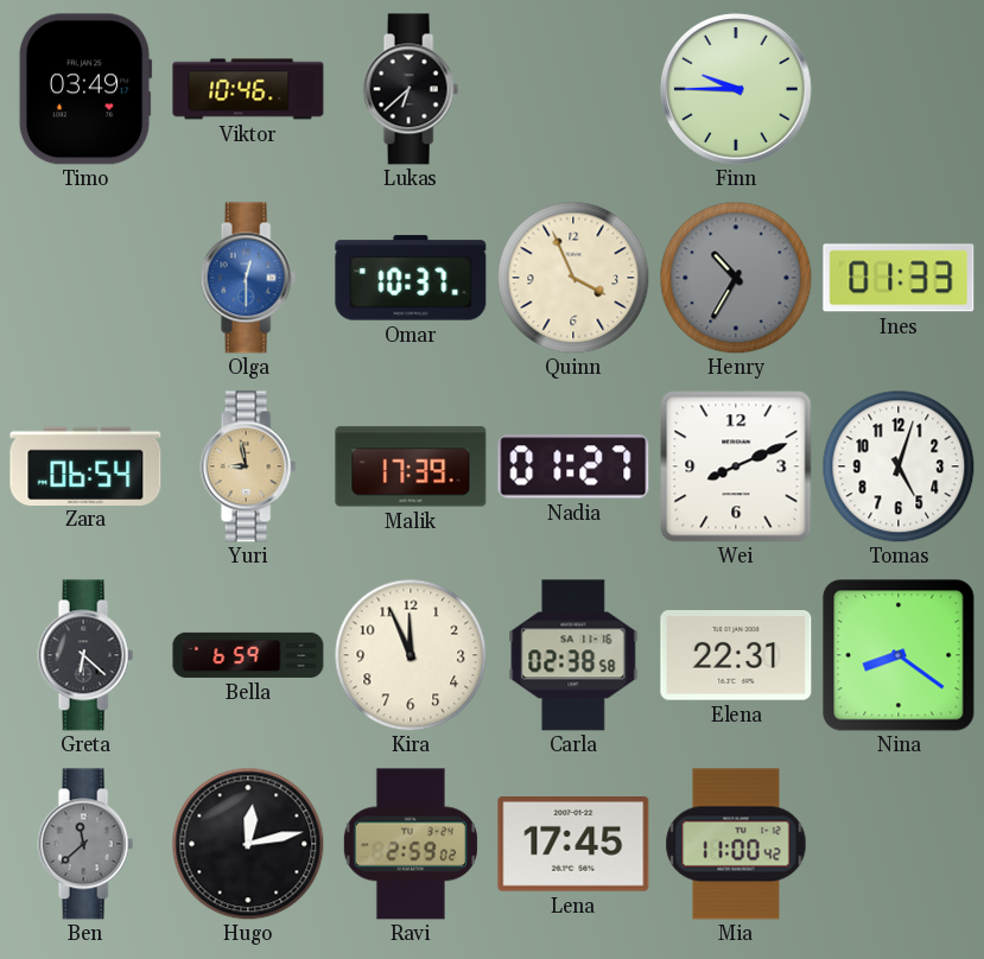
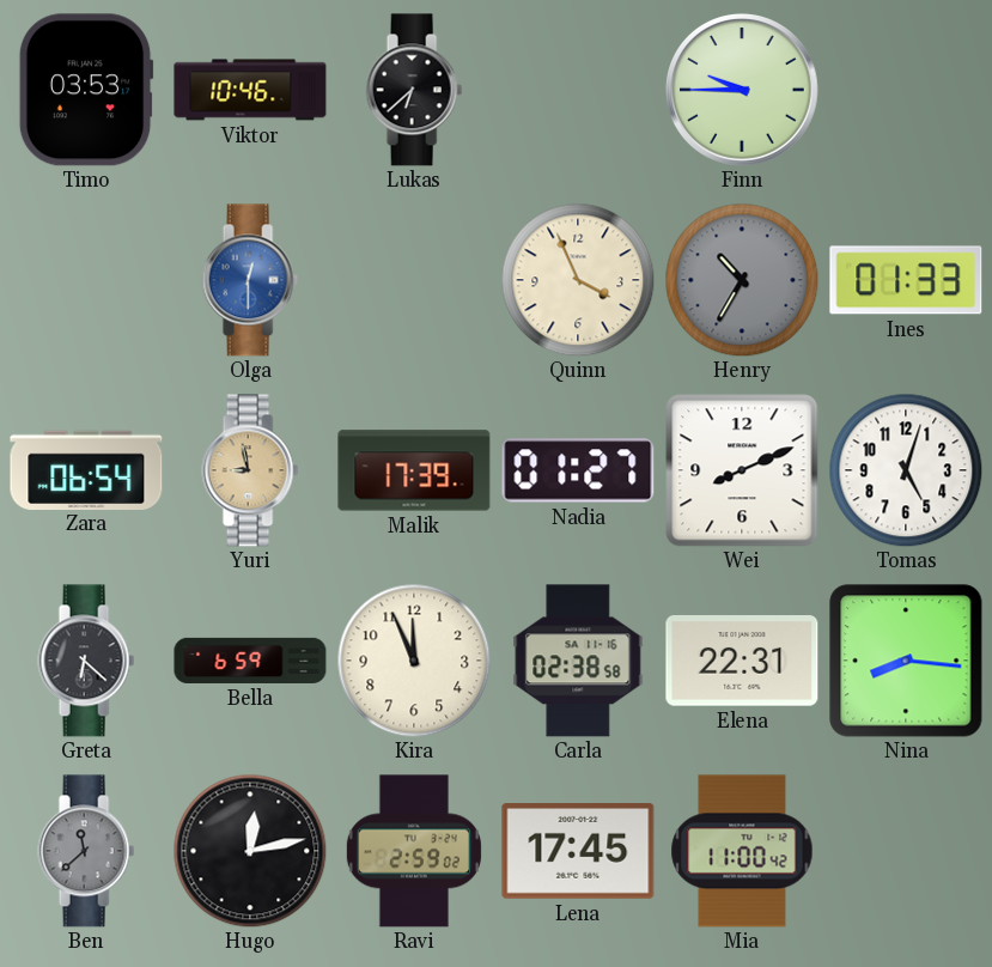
Timo: 03:49 -> 03:53
Omar: 10:37 -> none
Nina: 8:21 -> 8:16
